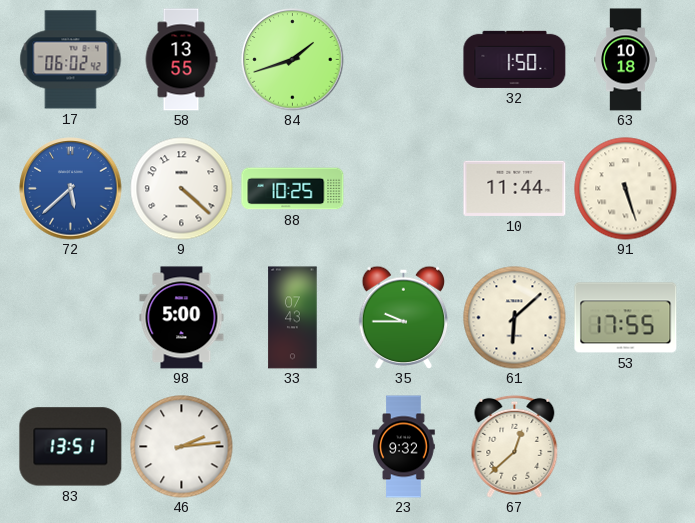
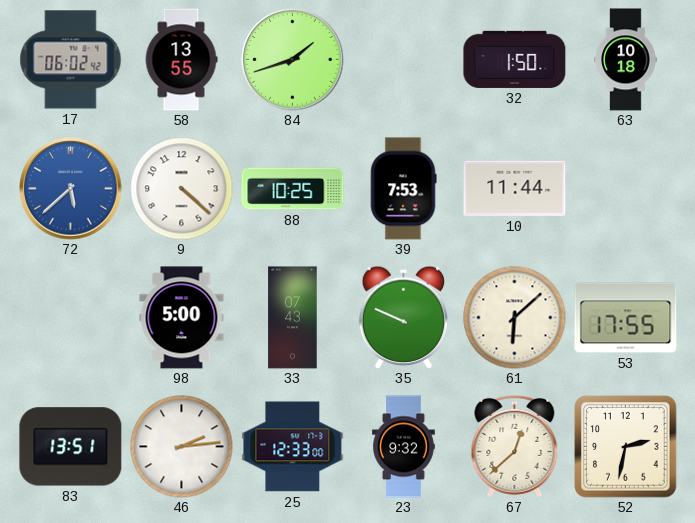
39: none -> 7:53
91: 5:27 -> none
35: 9:45 -> 9:49
25: none -> 12:33
52: none -> 2:32
